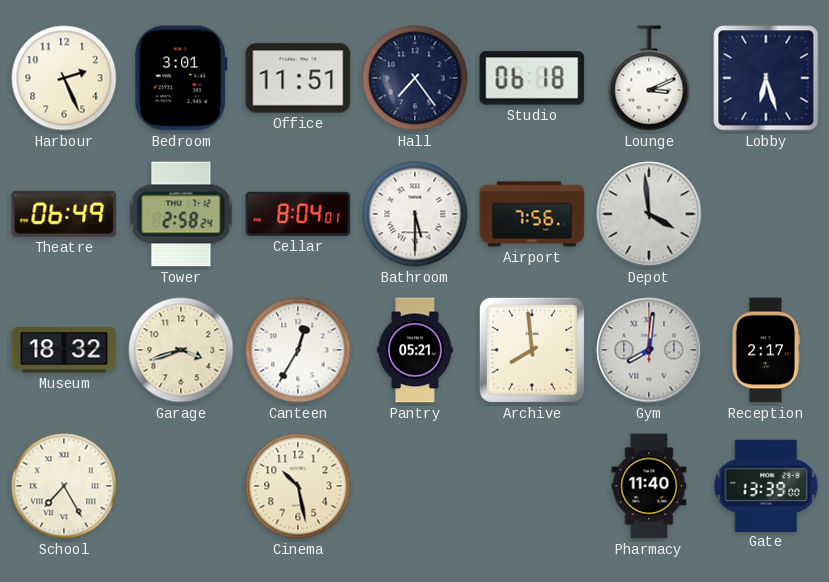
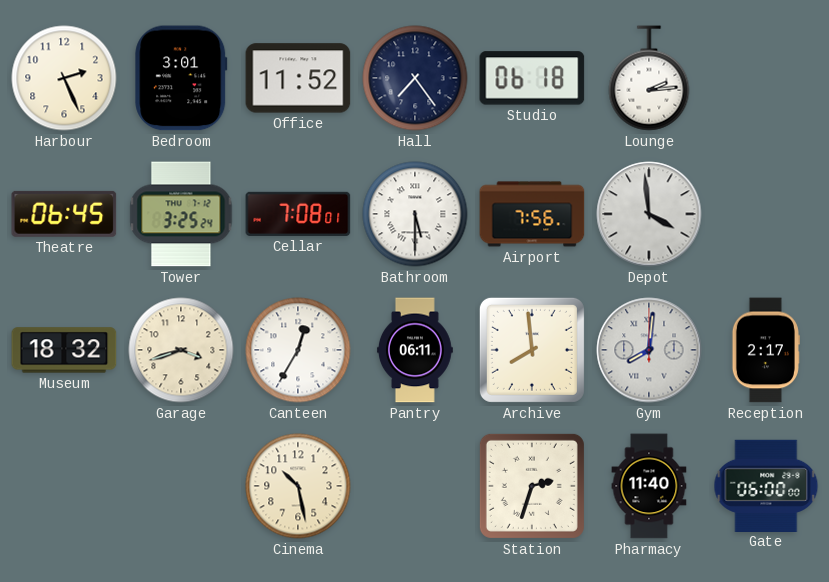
Office: 11:51 -> 11:52
Lounge: 3:11 -> 2:14
Lobby: 6:27 -> none
Theatre: 06:49 -> 06:45
Tower: 2:58 -> 3:25
Cellar: 8:04 -> 7:08
Pantry: 05:21 -> 06:11
School: 7:25 -> none
Station: none -> 2:33
Gate: 13:39 -> 06:00
